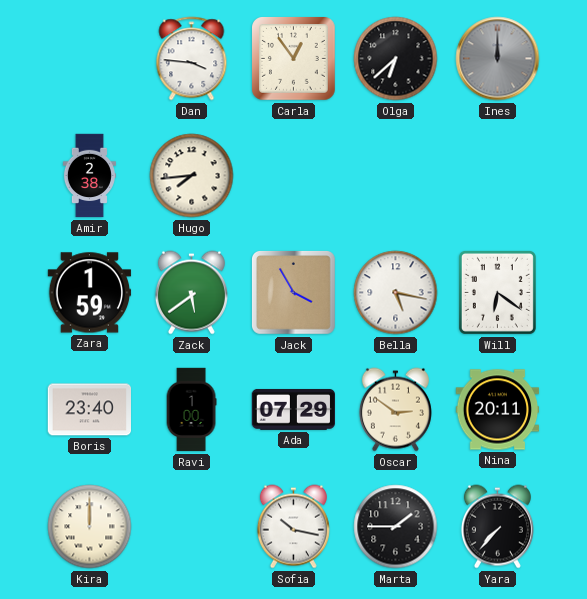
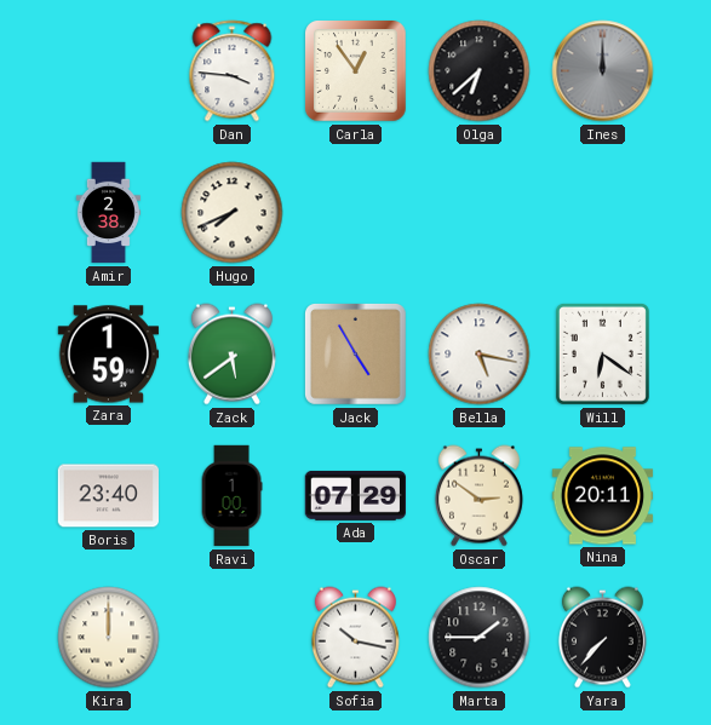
Hugo: 7:44 -> 7:41
Jack: 3:55 -> 4:55
